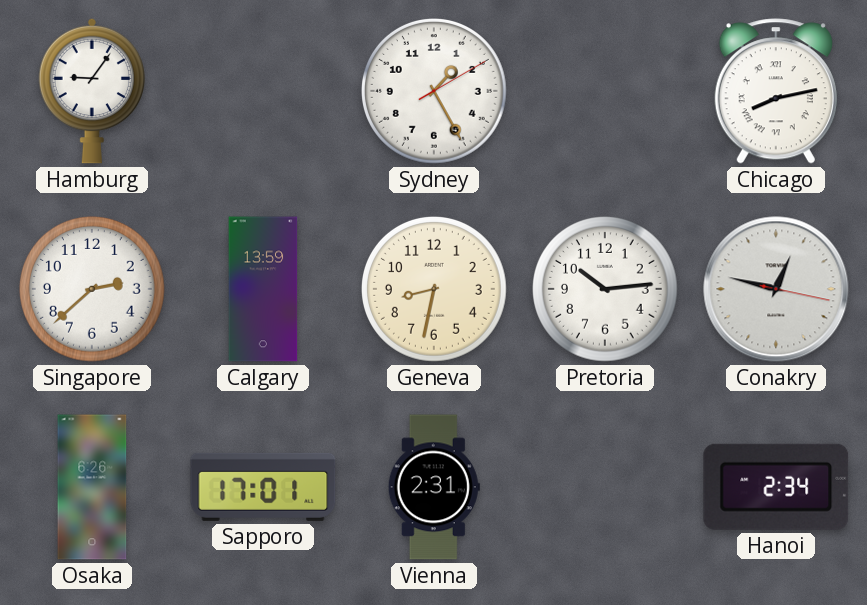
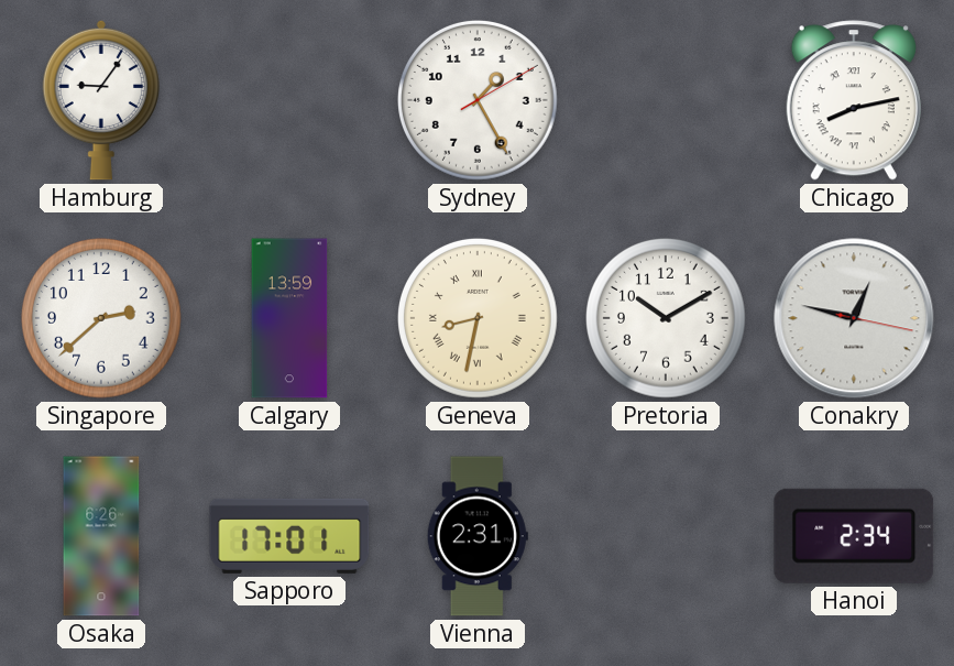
Geneva numerals: Arabic -> Roman
Pretoria: 10:14 -> 10:10
